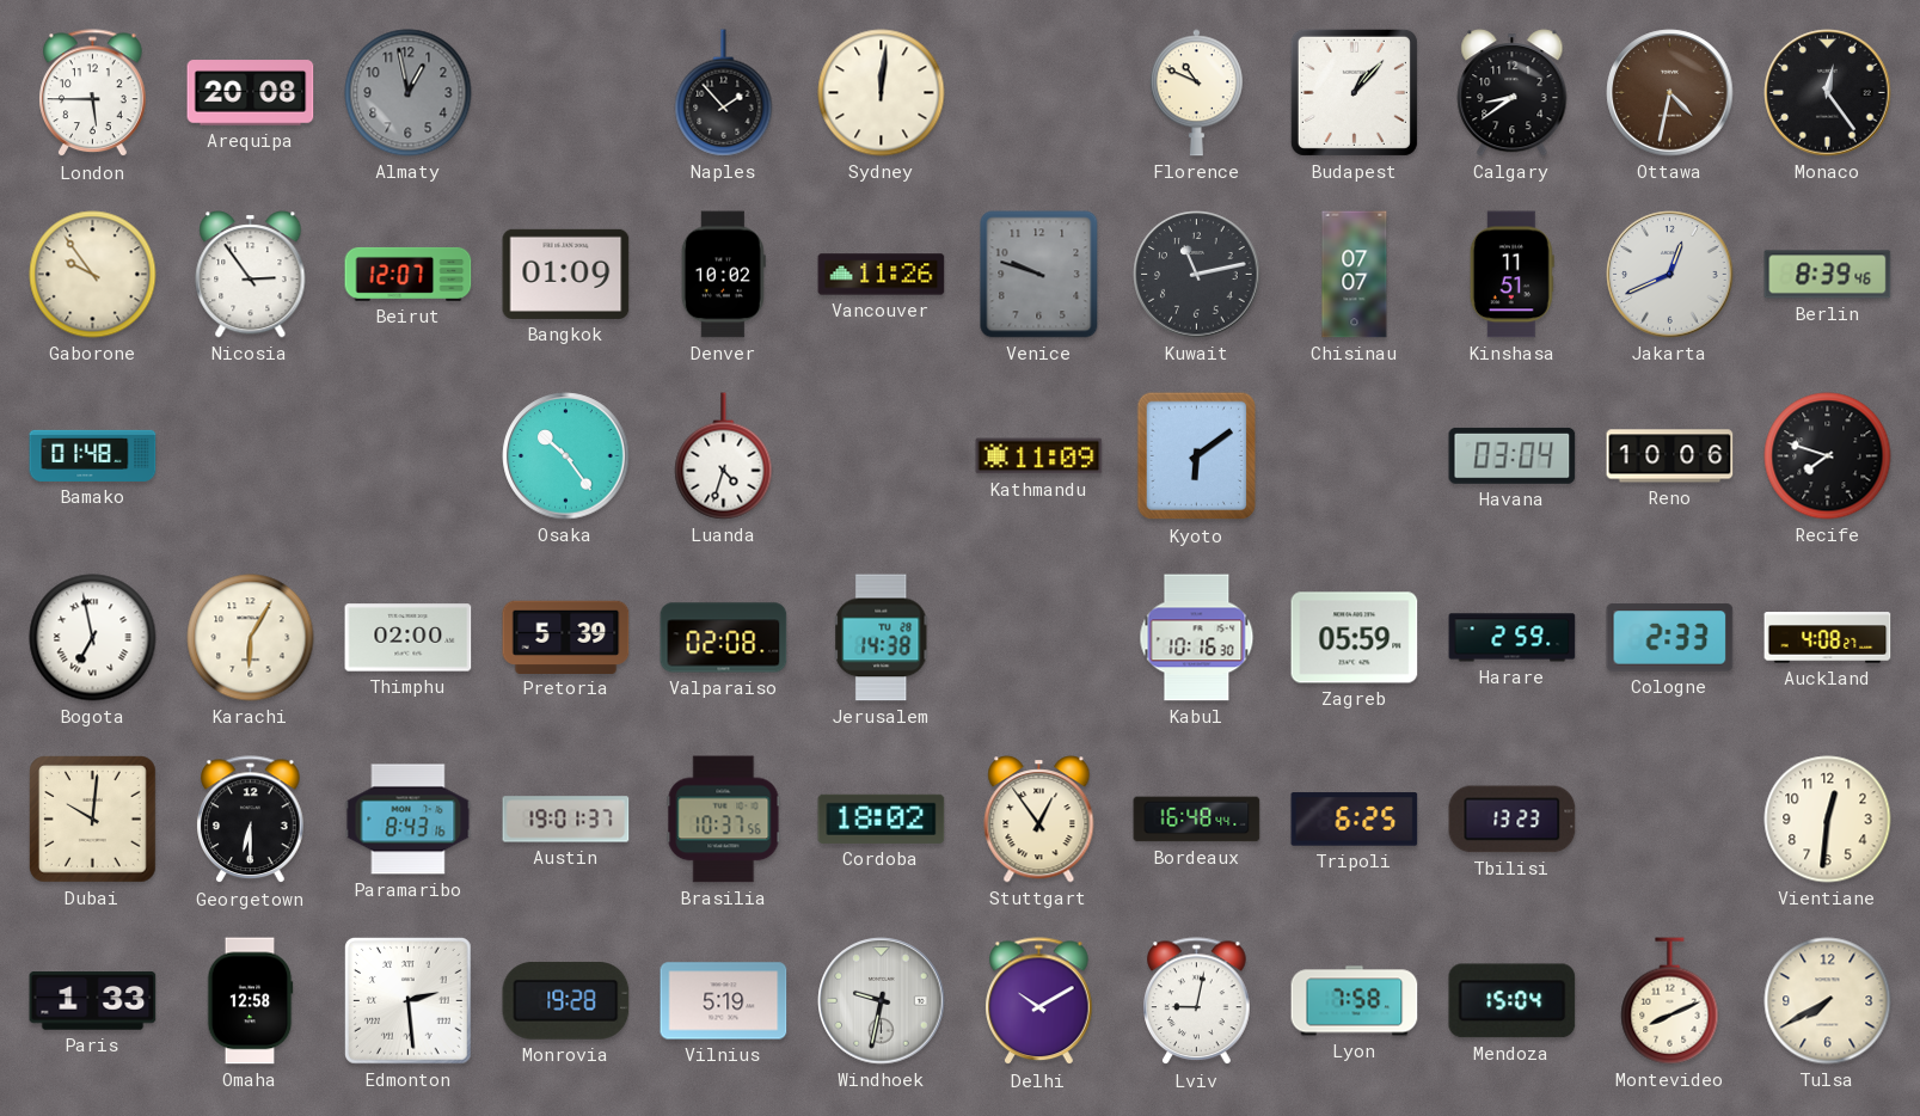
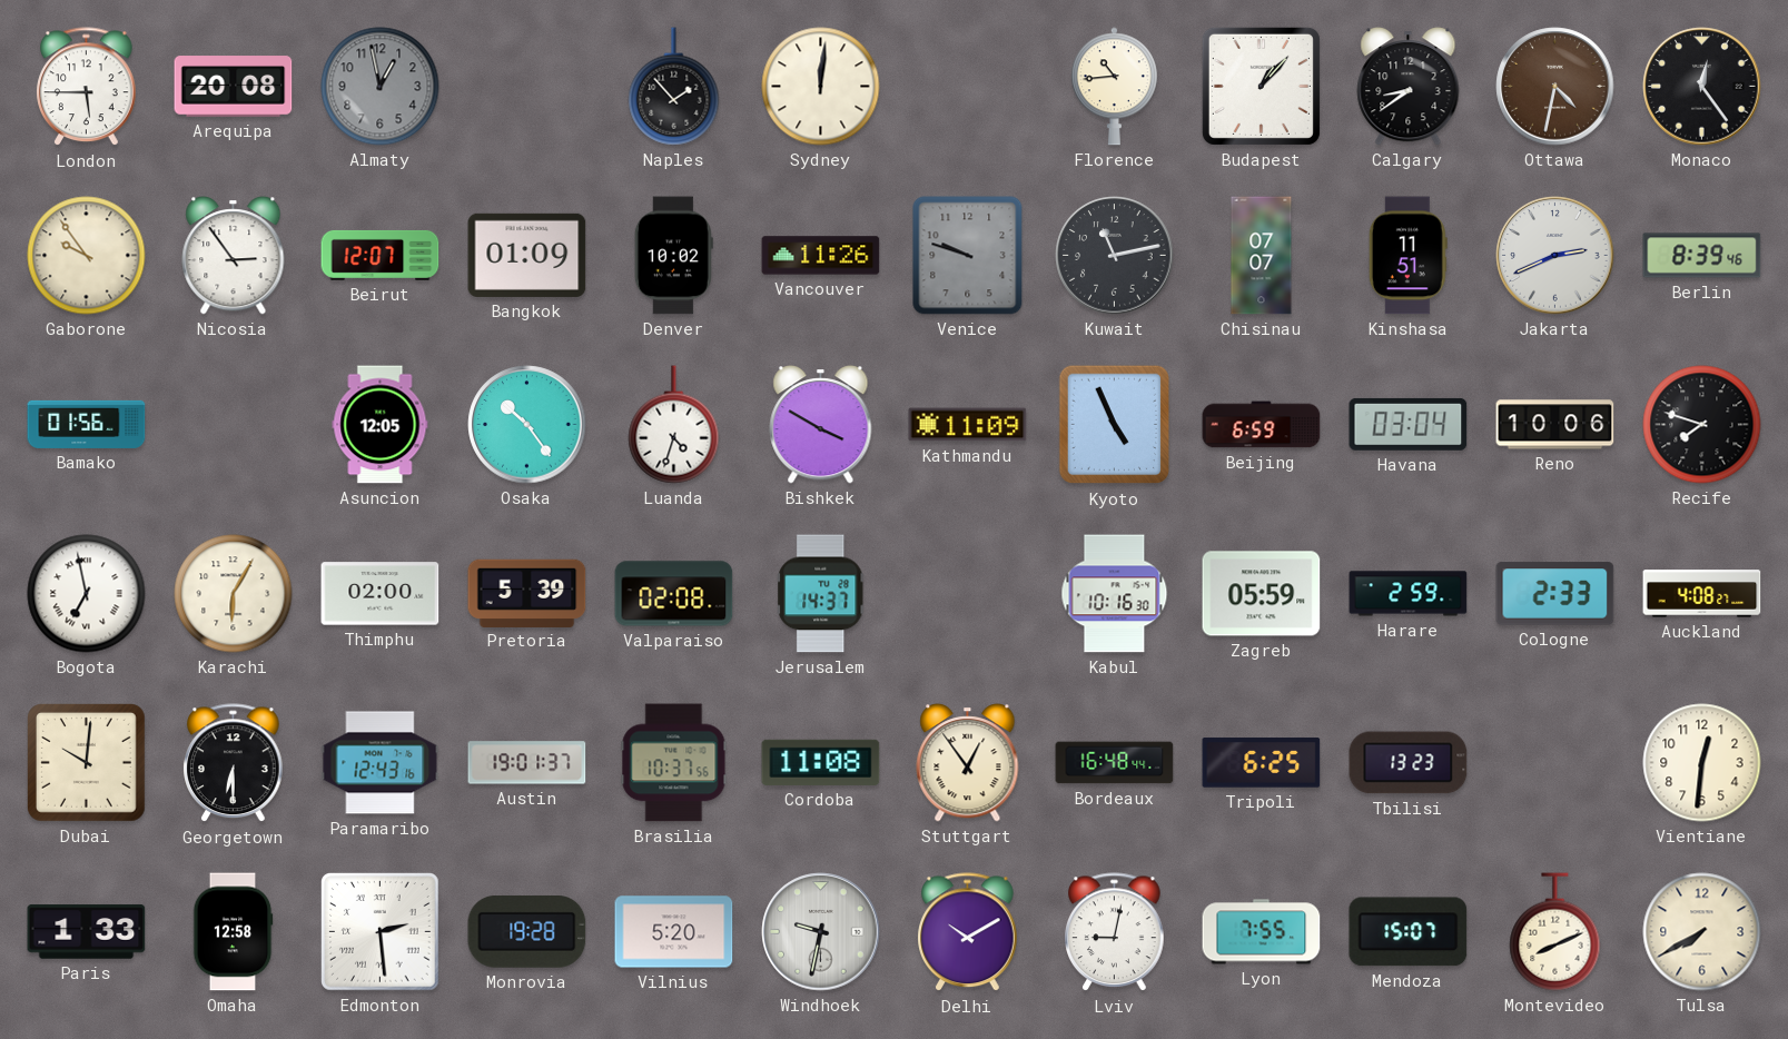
Florence: 10:49 -> 10:44
Jakarta: 12:41 -> 2:41
Bamako: 01:48 -> 01:56
Asuncion: none -> 12:05
Bishkek: none -> 3:50
Kyoto: 6:09 -> 4:56
Beijing: none -> 6:59
Jerusalem: 14:38 -> 14:37
Paramaribo: 8:43 -> 12:43
Cordoba: 18:02 -> 11:08
Vilnius: 5:19 -> 5:20
Lyon: 7:58 -> 7:55
Mendoza: 15:04 -> 15:07
